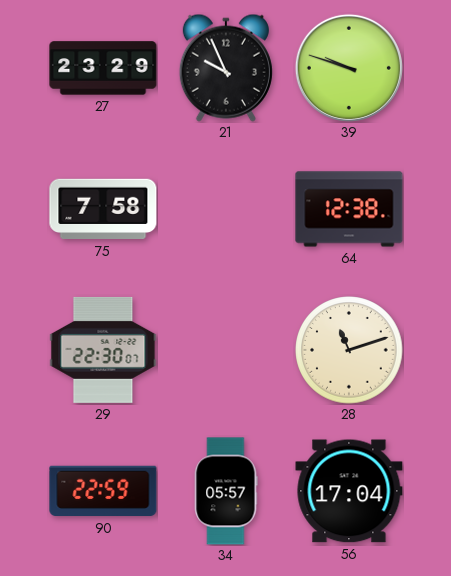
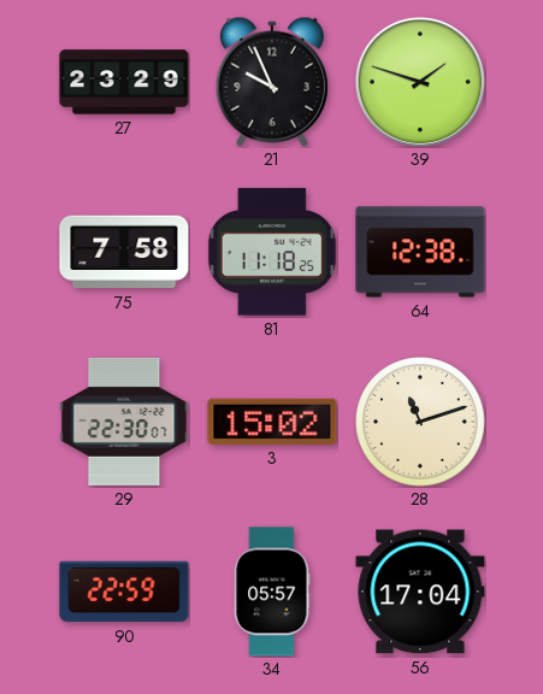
39: 9:48 -> 1:48
81: none -> 11:18
3: none -> 15:02
